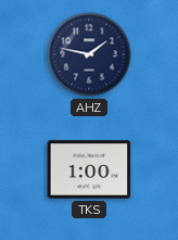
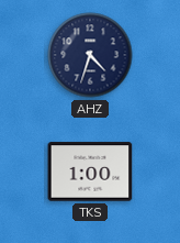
AHZ: 1:47 -> 4:33
